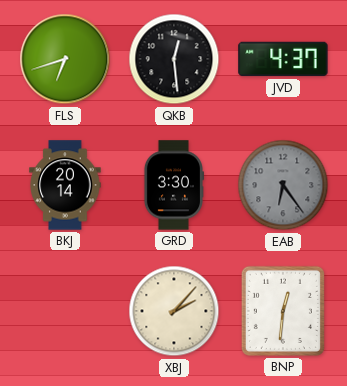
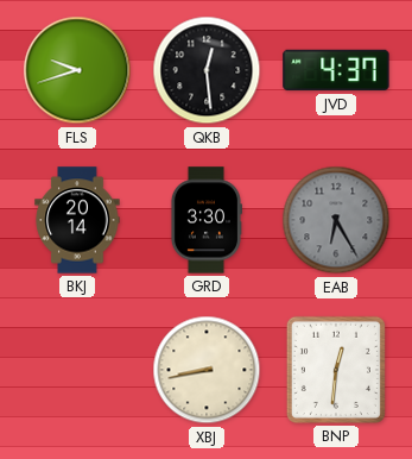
FLS: 6:42 -> 9:42
EAB: 6:24 -> 6:25
XBJ: 2:07 -> 8:43
